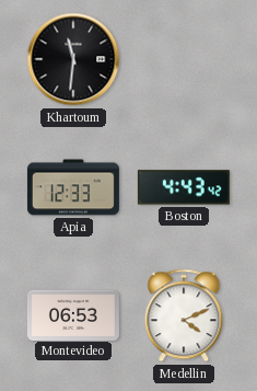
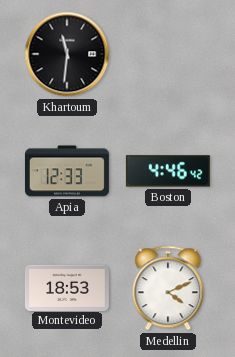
Boston: 4:43 -> 4:46
Montevideo: 06:53 -> 18:53
